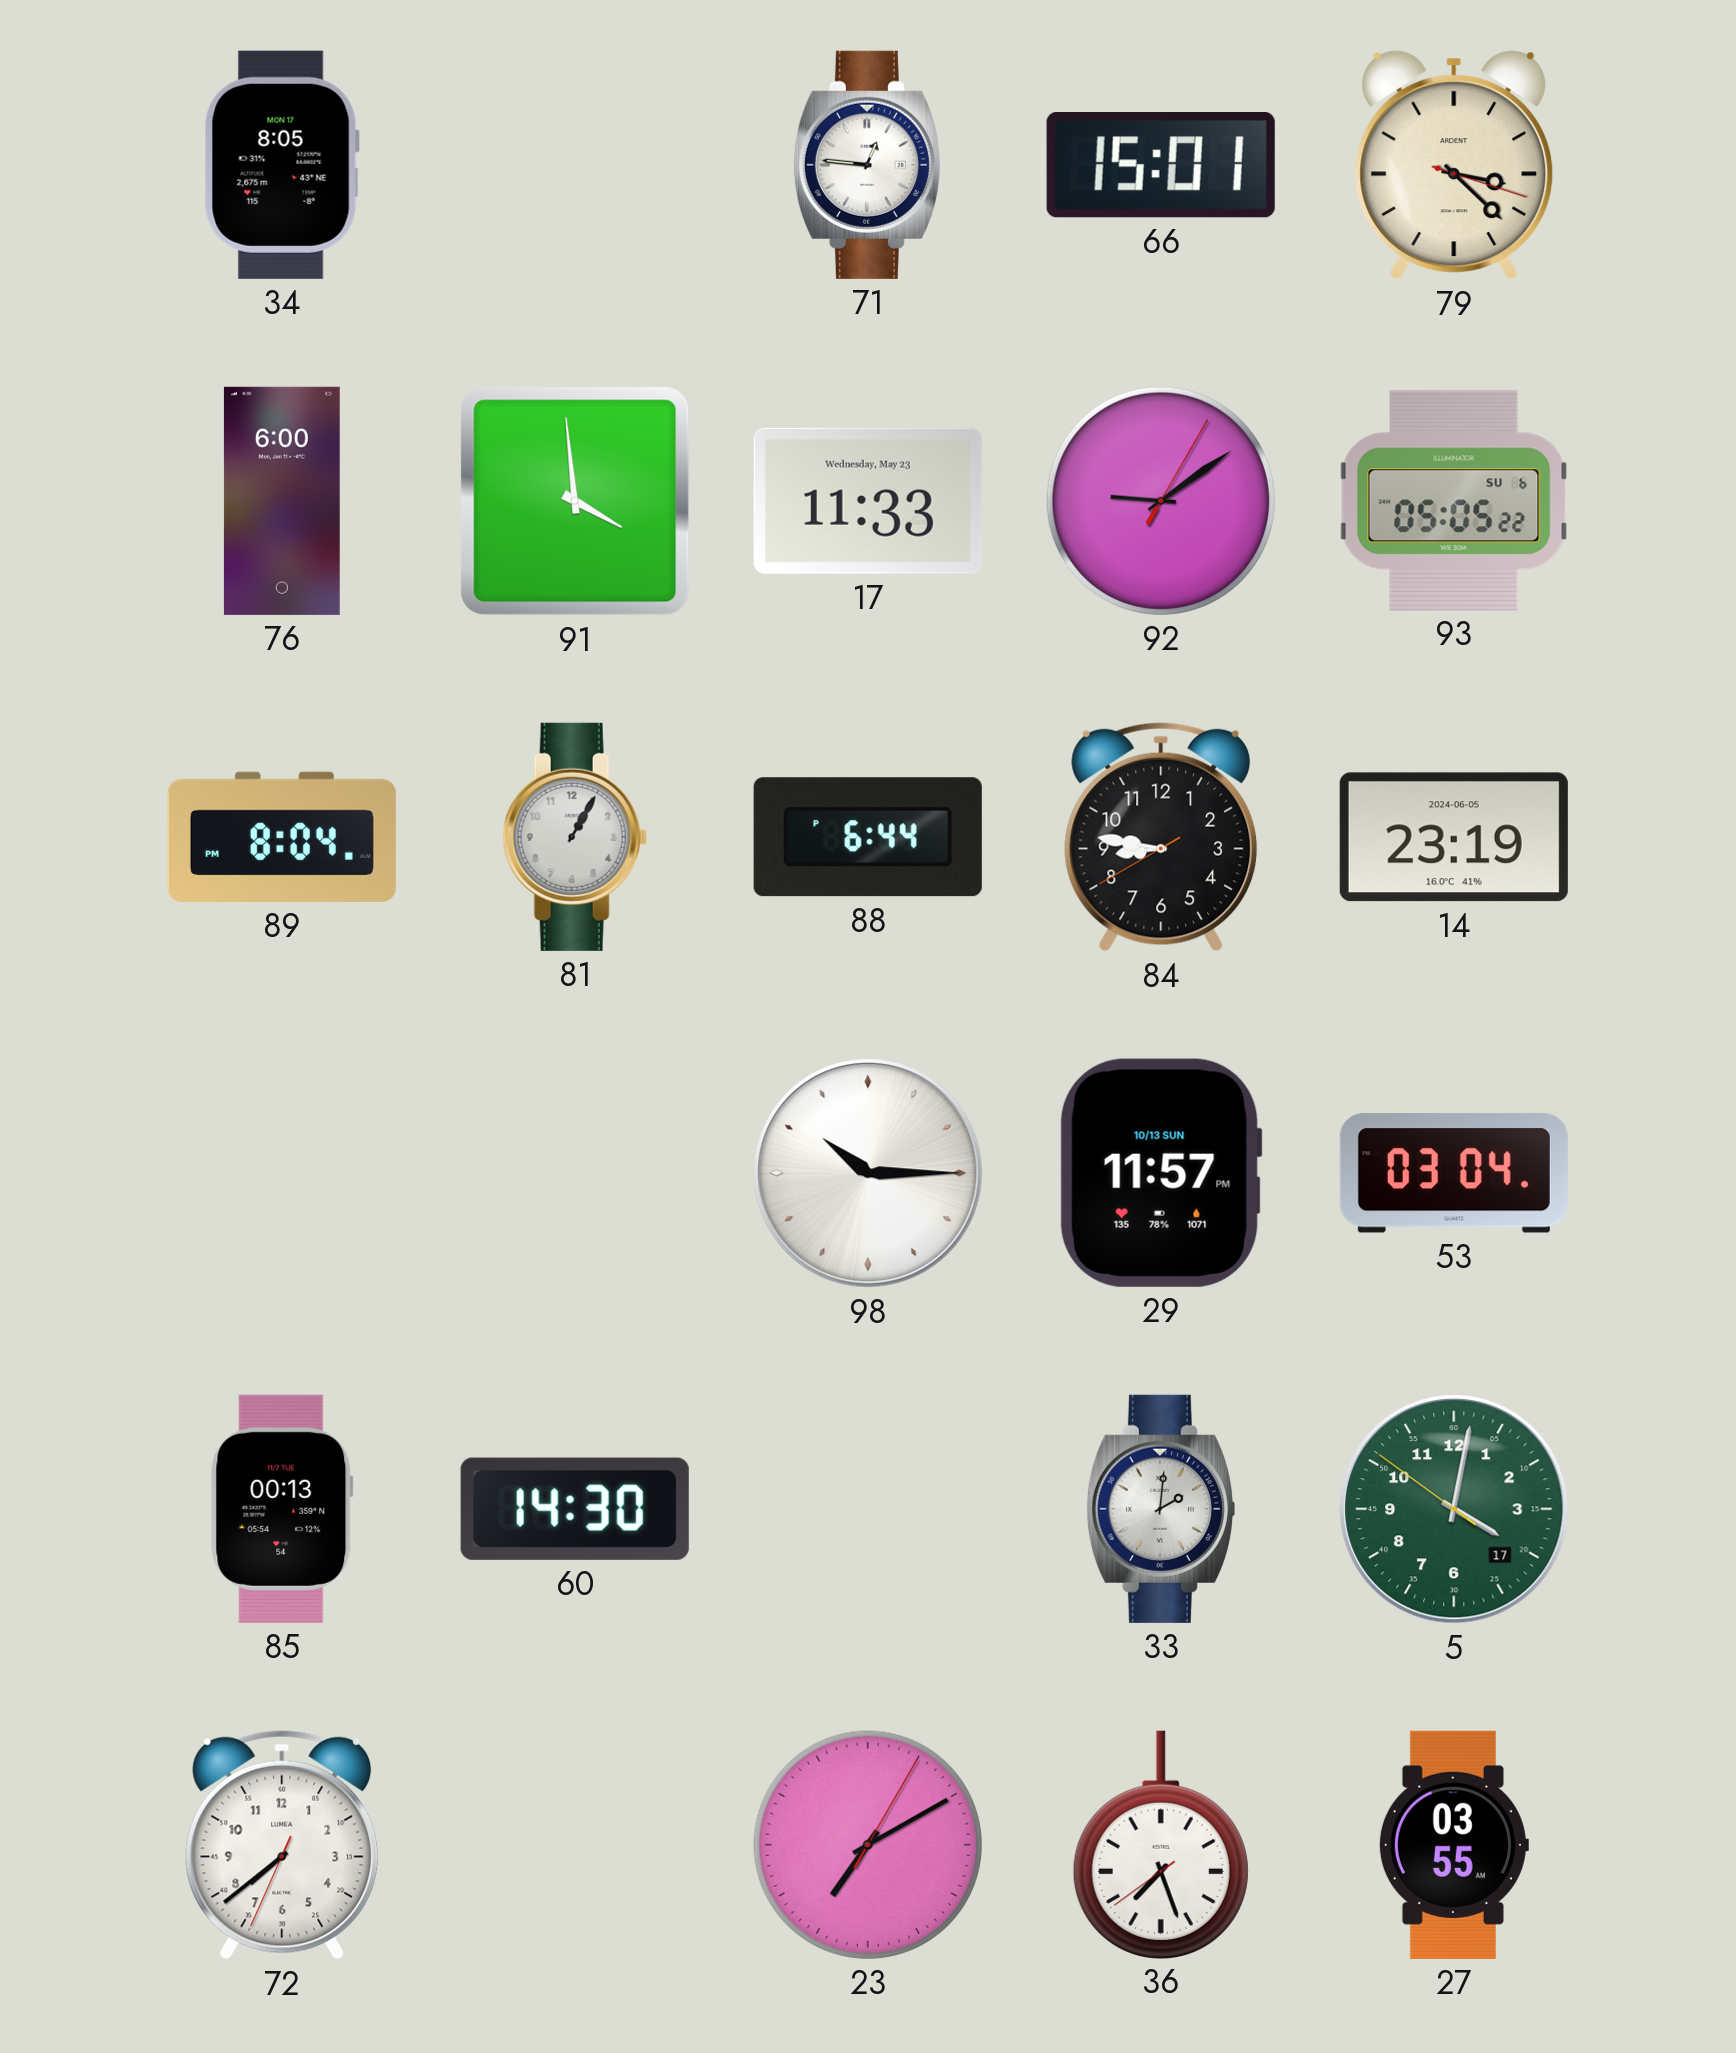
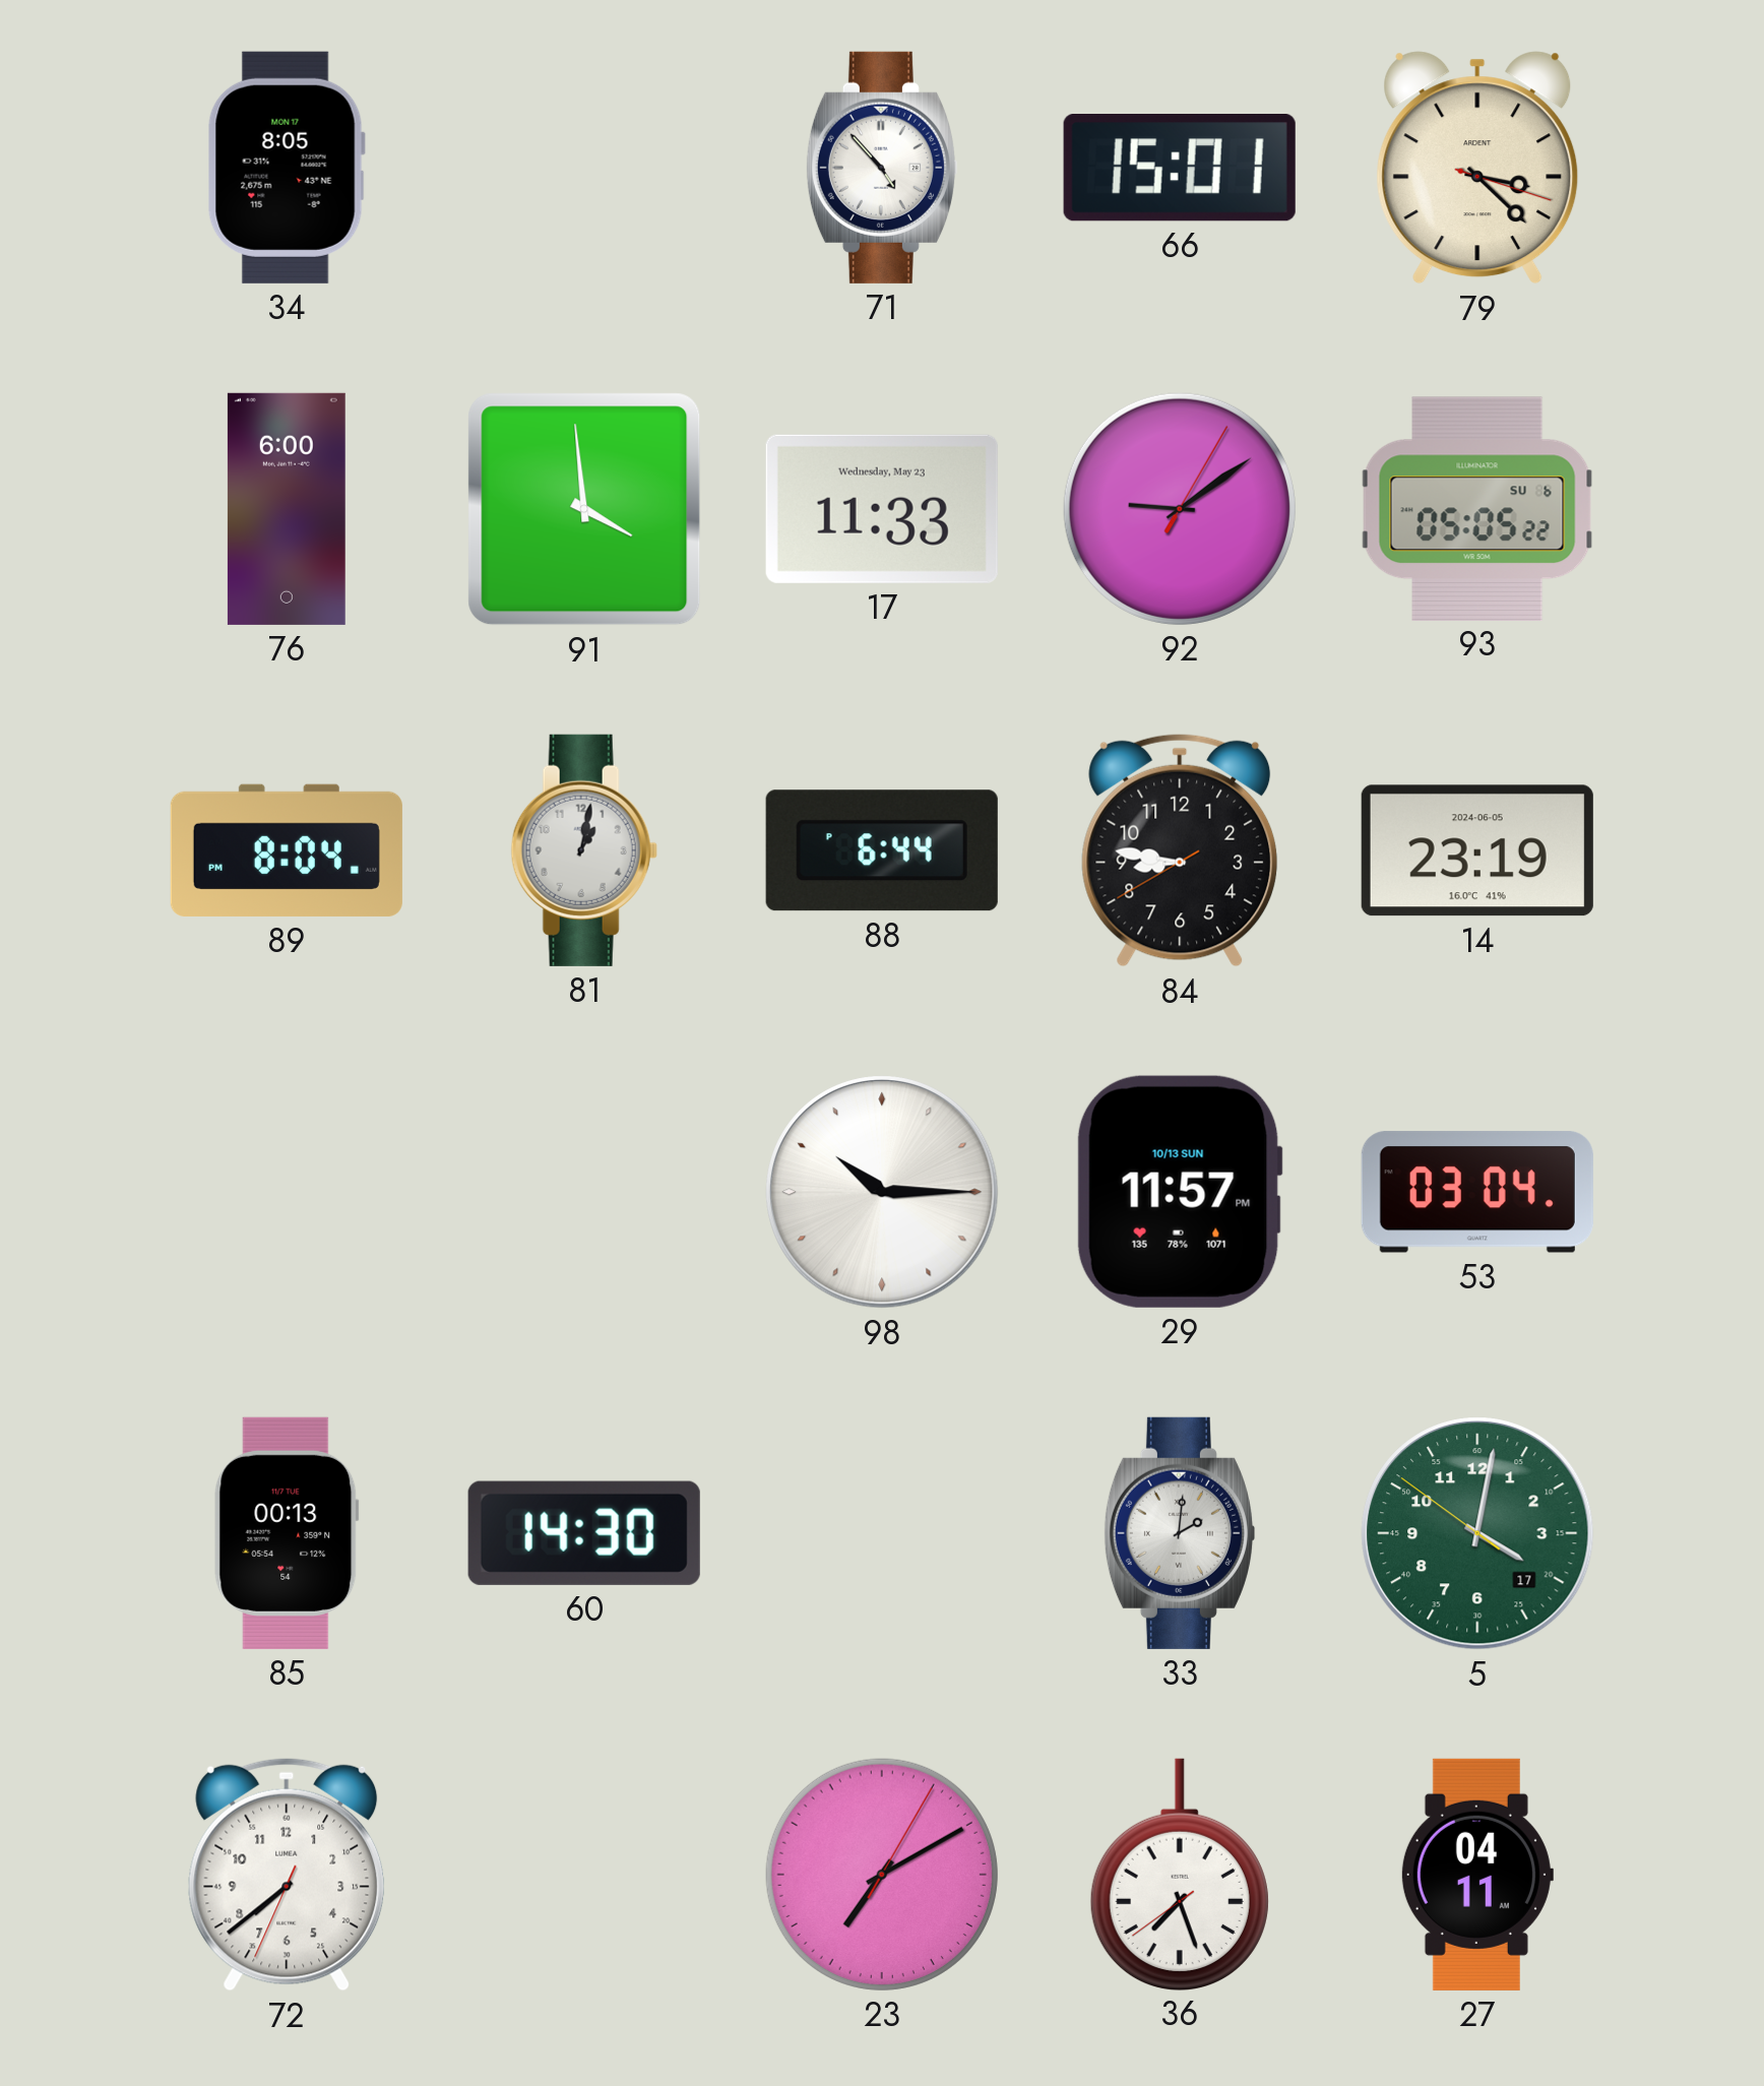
71: 12:46 -> 4:53
81: 1:05 -> 1:02
27: 03:55 -> 04:11
